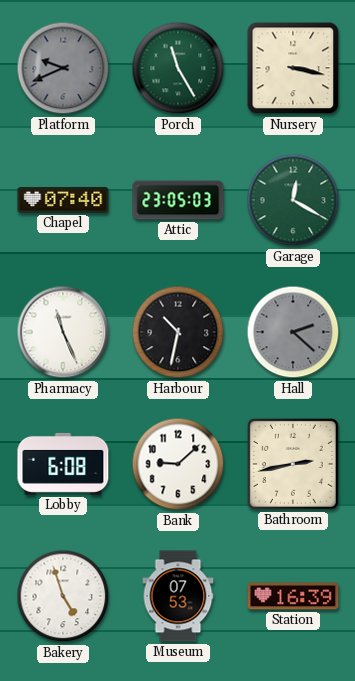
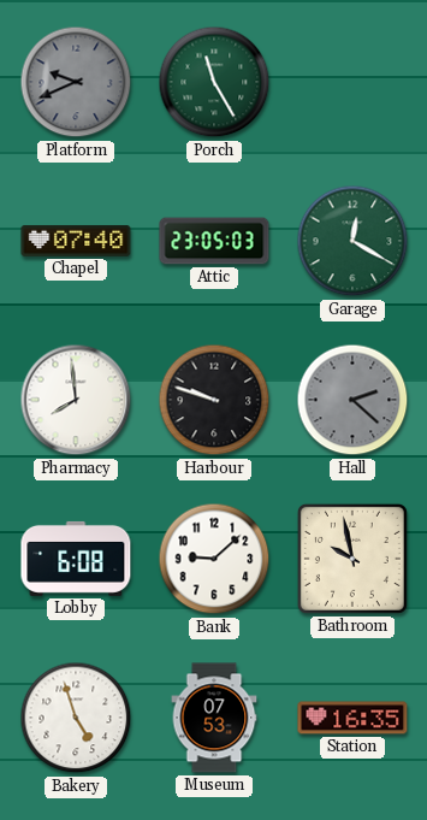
Nursery: 3:17 -> none
Pharmacy: 11:26 -> 7:59
Harbour: 10:32 -> 9:48
Bathroom: 2:43 -> 9:58
Station: 16:39 -> 16:35
